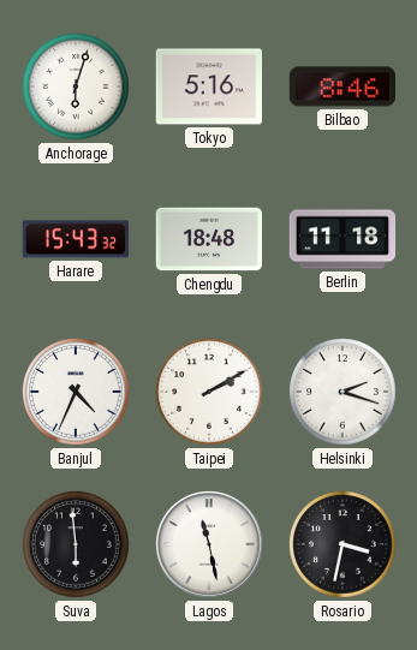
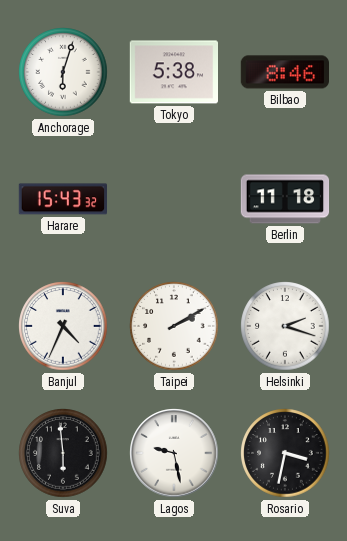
Tokyo: 5:16 -> 5:38
Chengdu: 18:48 -> none
Lagos: 11:28 -> 9:28
